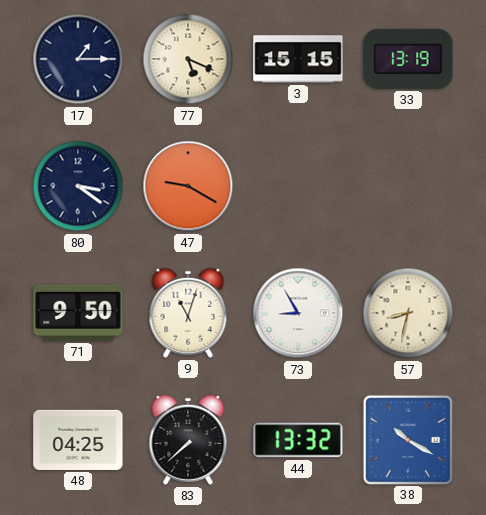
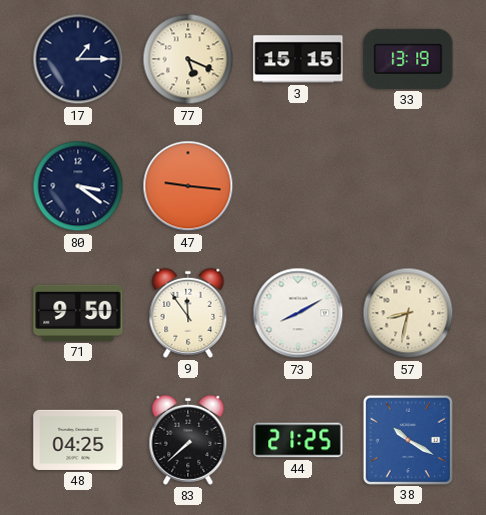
47: 9:20 -> 9:16
9: 11:03 -> 11:54
73: 8:55 -> 8:10
44: 13:32 -> 21:25
